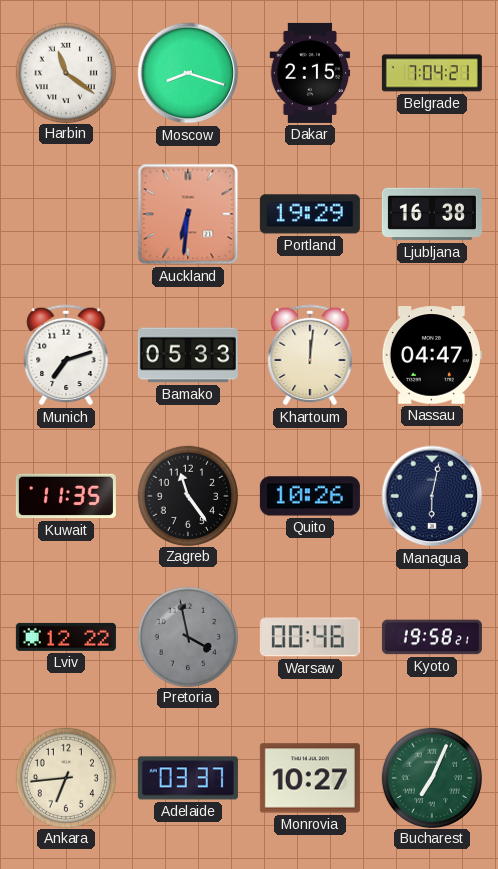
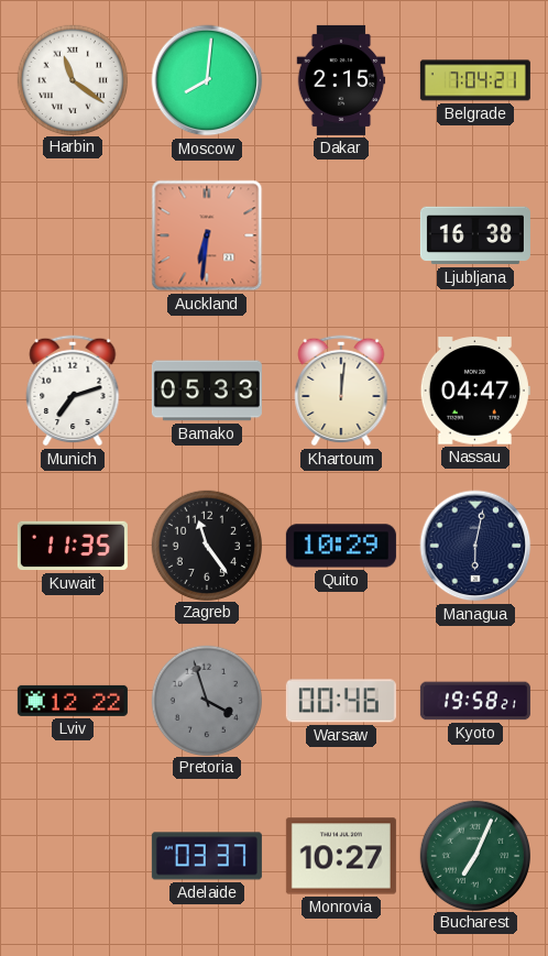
Moscow: 8:18 -> 8:01
Portland: 19:29 -> none
Quito: 10:26 -> 10:29
Pretoria: 3:58 -> 3:57
Ankara: 6:44 -> none
